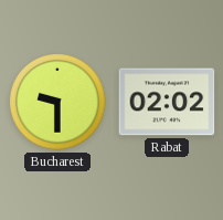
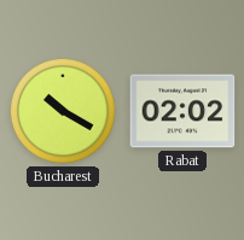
Bucharest: 9:30 -> 10:20
